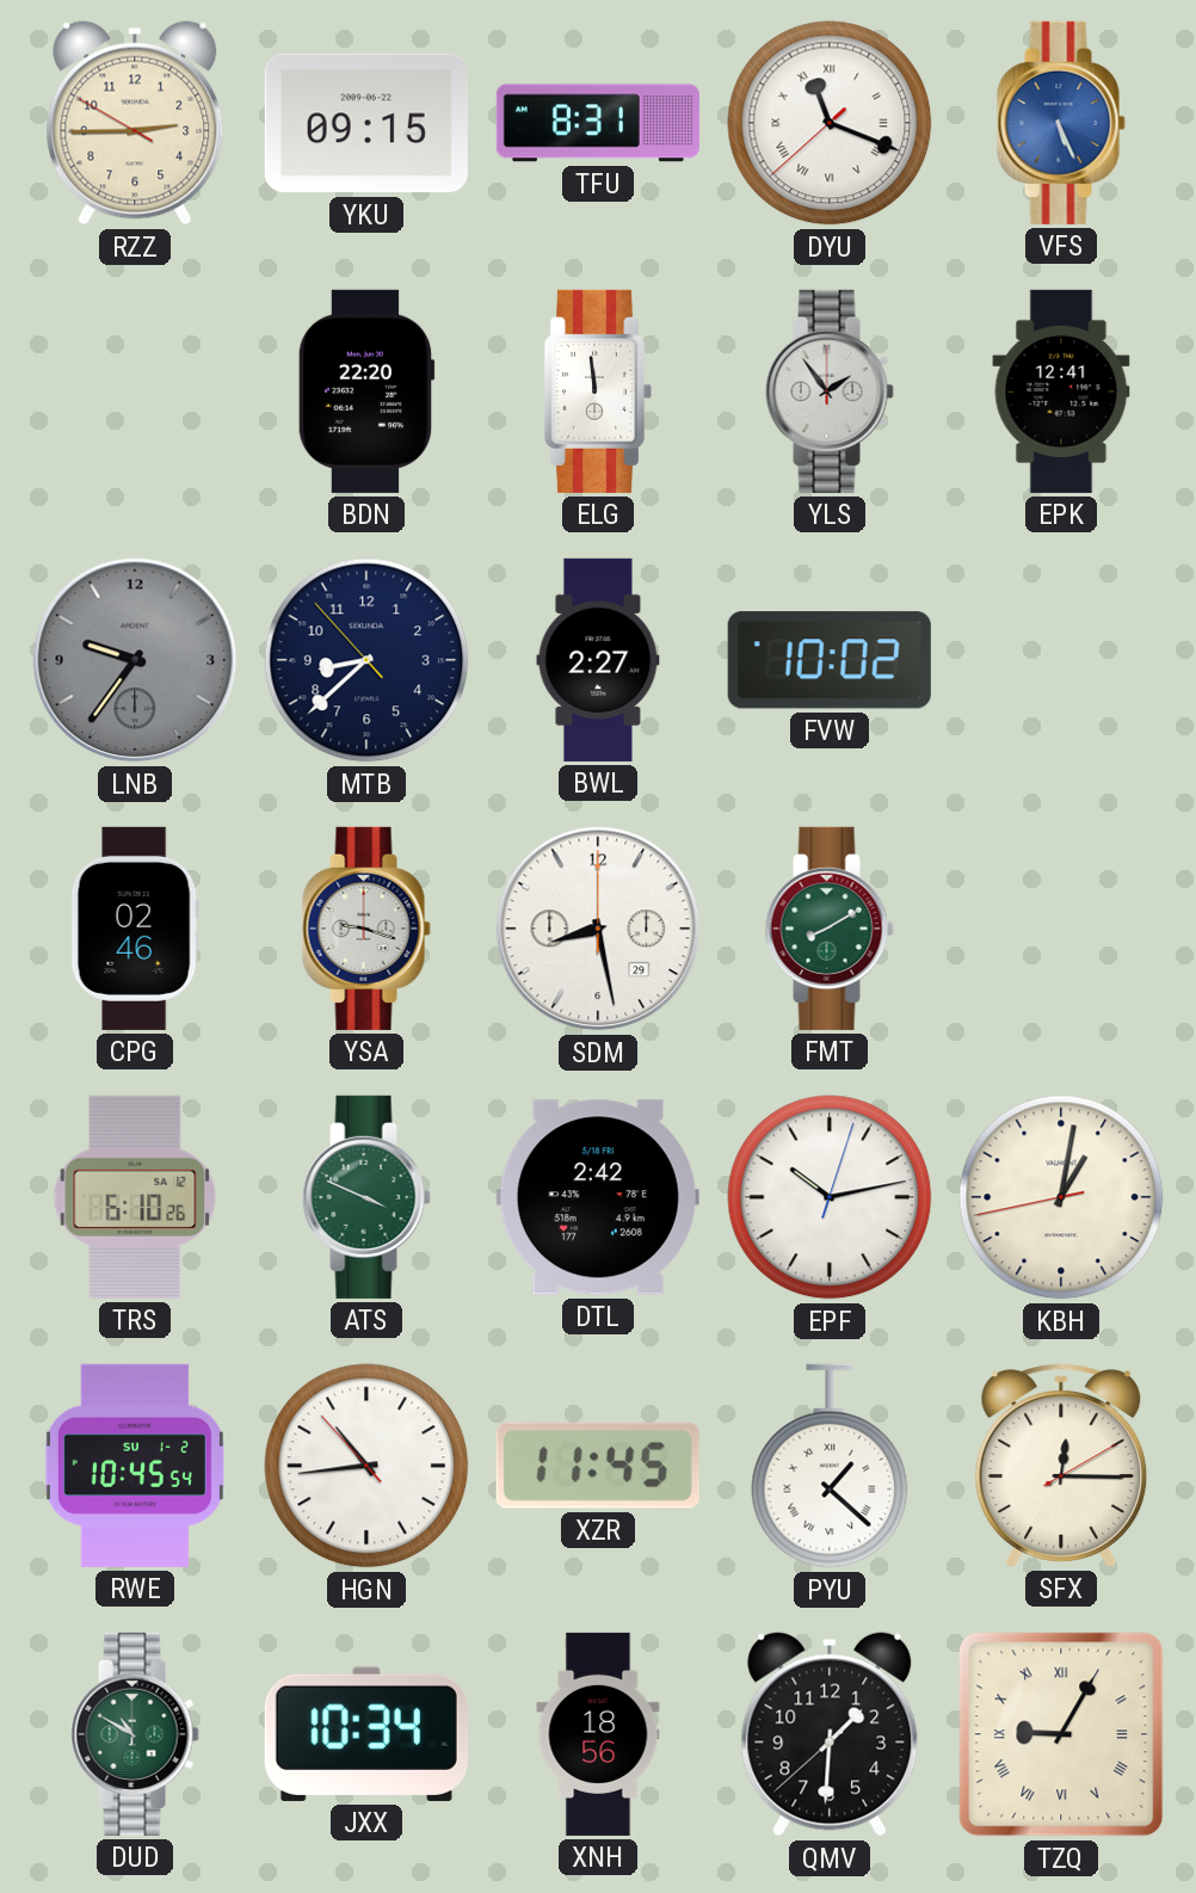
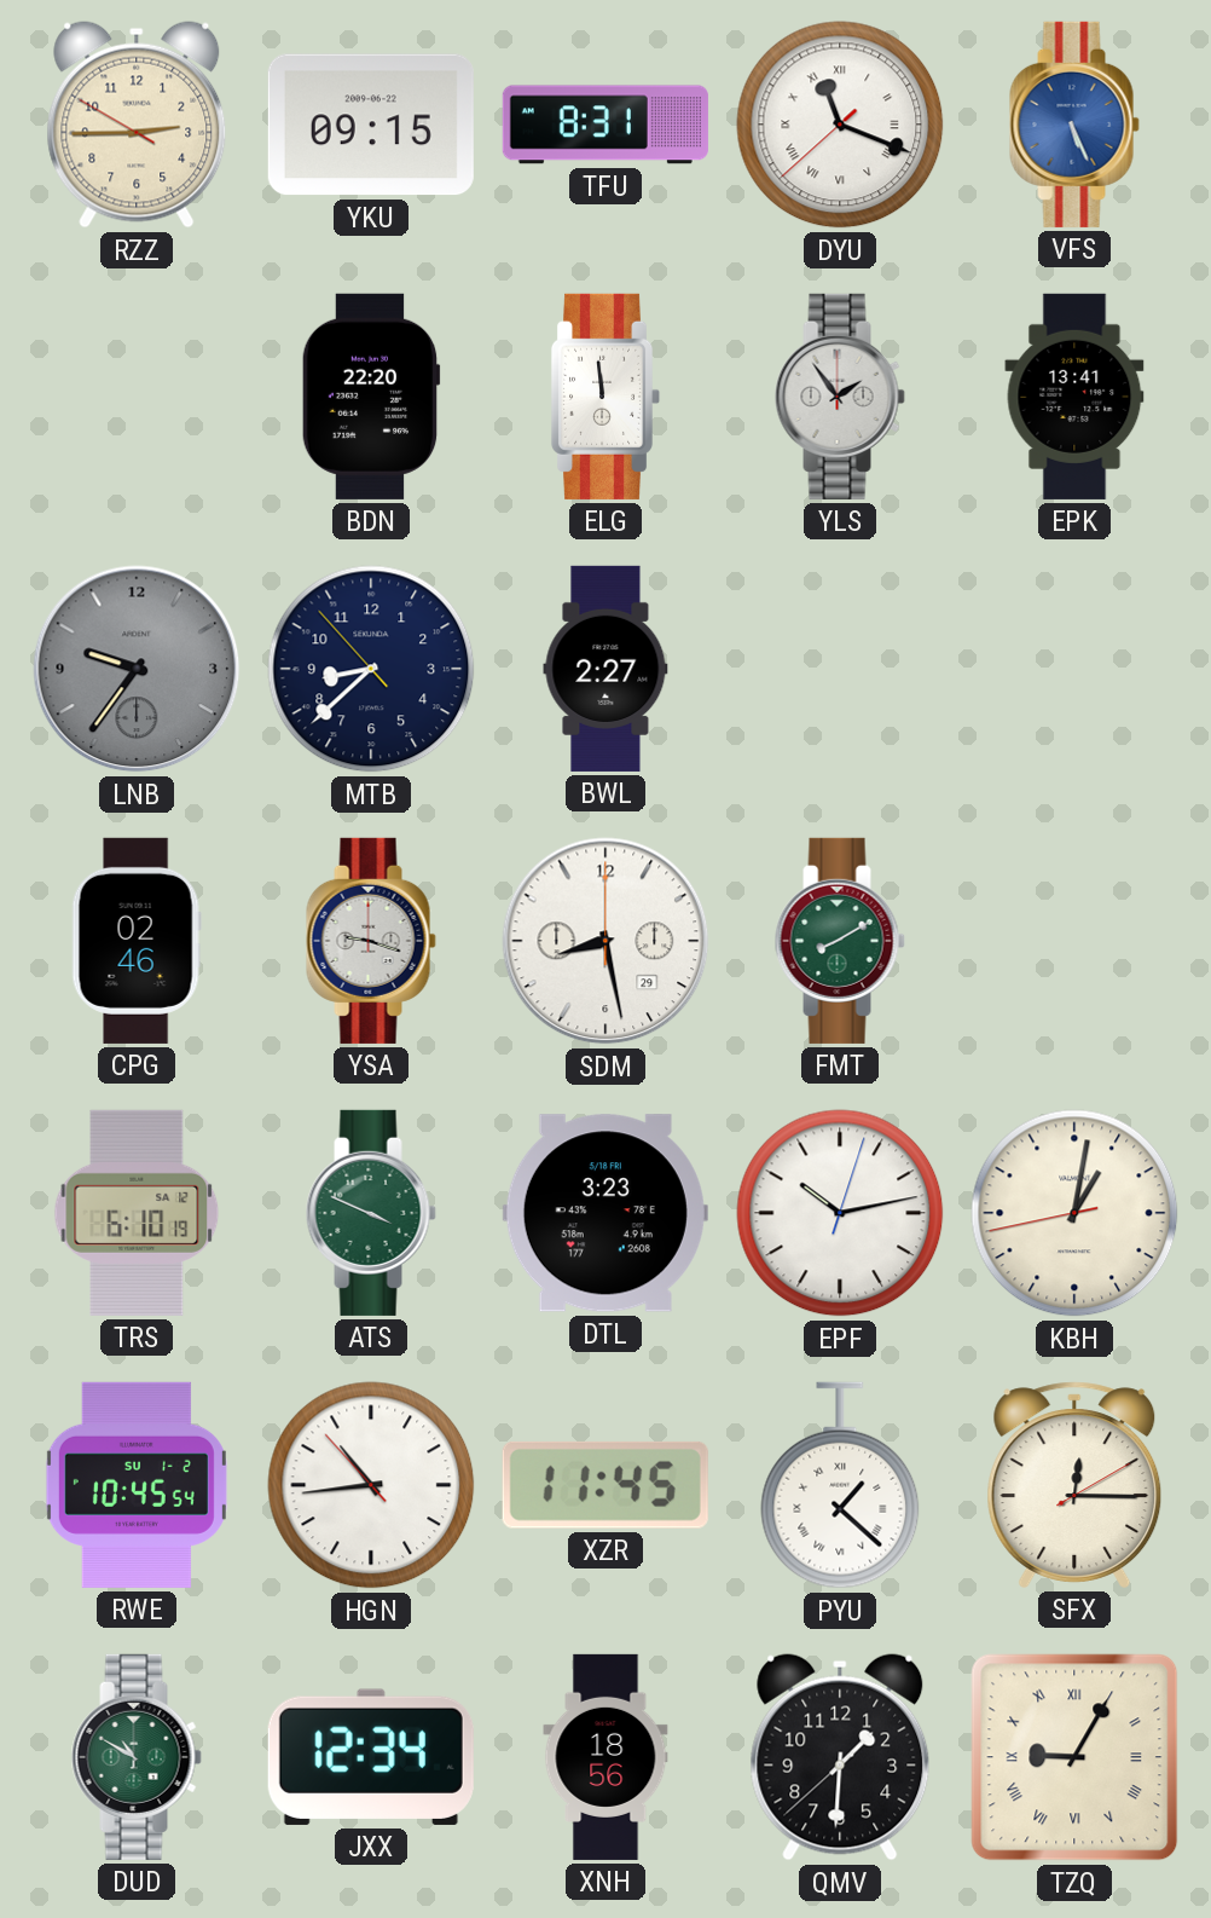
EPK: 12:41 -> 13:41
FVW: 10:02 -> none
TRS: 6:10:26 -> 6:10:19
DTL: 2:42 -> 3:23
JXX: 10:34 -> 12:34
